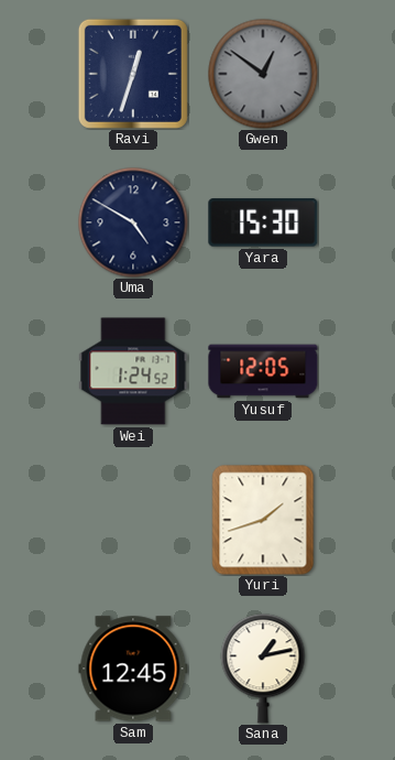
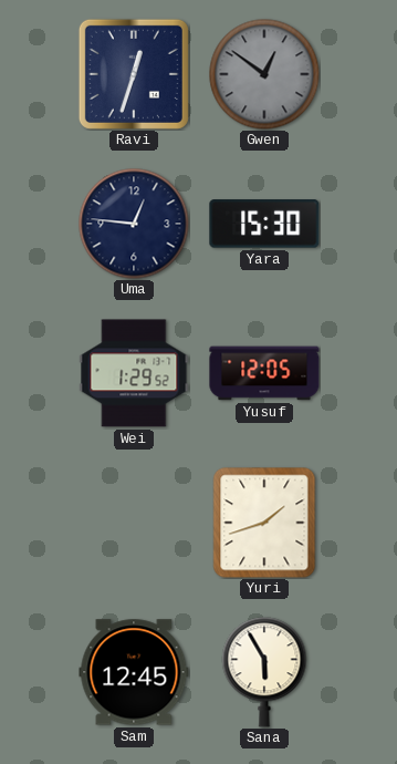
Uma: 4:50 -> 12:46
Wei: 1:24 -> 1:29
Sana: 1:13 -> 5:55
